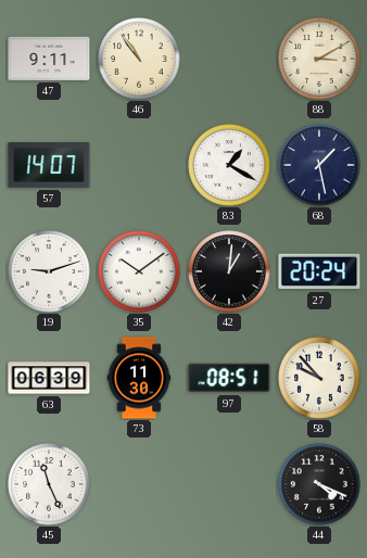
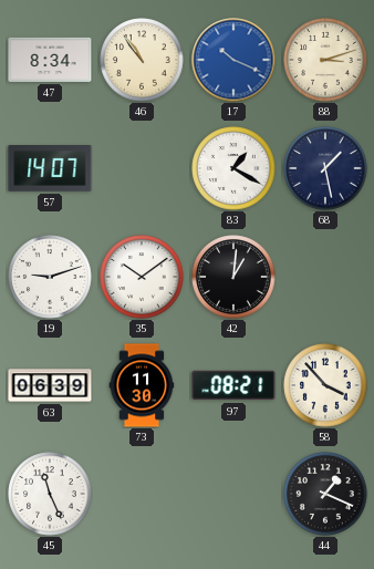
47: 9:11 -> 8:34
17: none -> 10:19
88: 3:10 -> 3:12
27: 20:24 -> none
97: 08:51 -> 08:21
58: 9:53 -> 3:53
44: 4:19 -> 1:19
